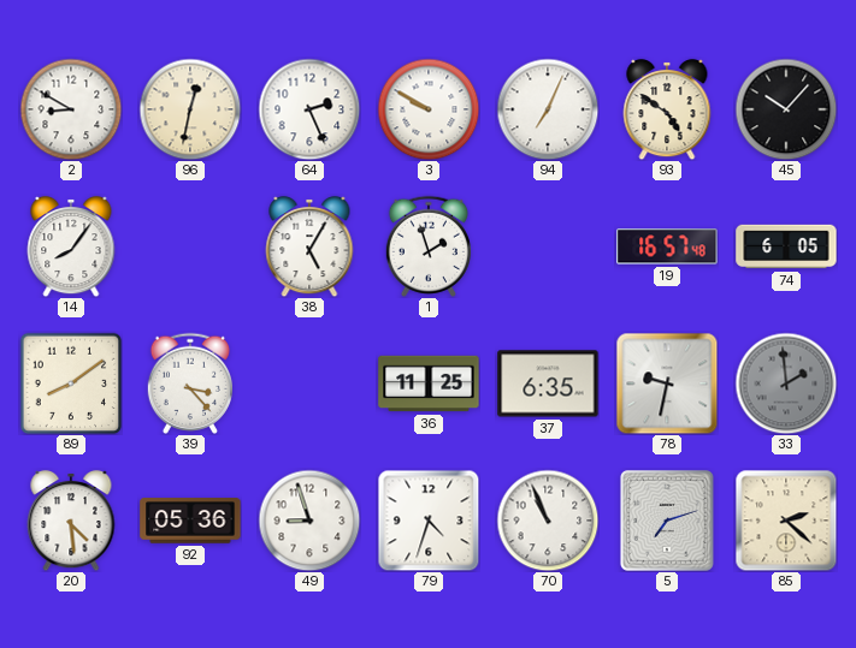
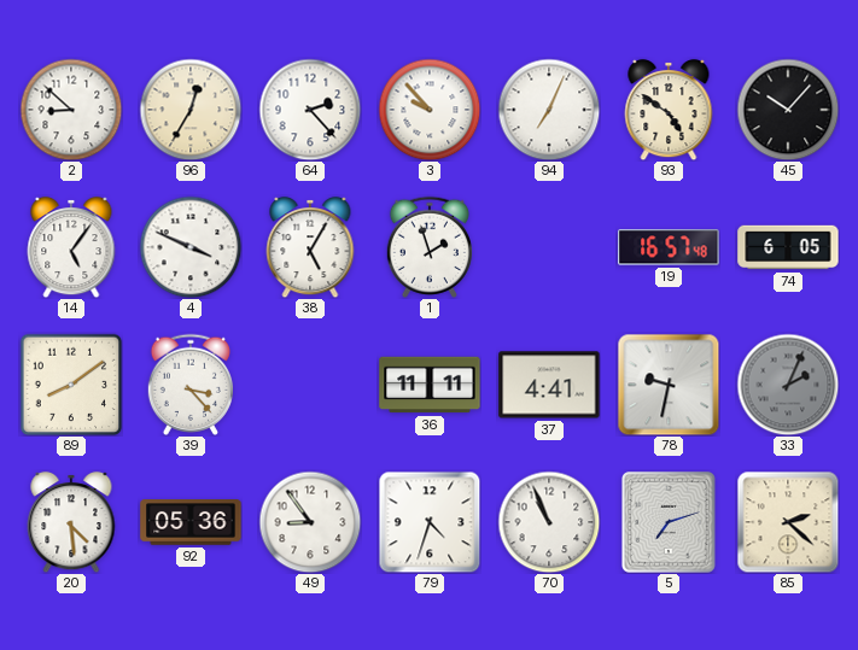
2: 8:50 -> 8:52
96: 12:32 -> 12:35
64: 2:26 -> 2:23
3: 9:50 -> 9:53
14: 8:06 -> 5:06
4: none -> 3:49
36: 11:25 -> 11:11
37: 6:35 -> 4:41
33: 1:59 -> 2:04
49: 8:57 -> 8:54
